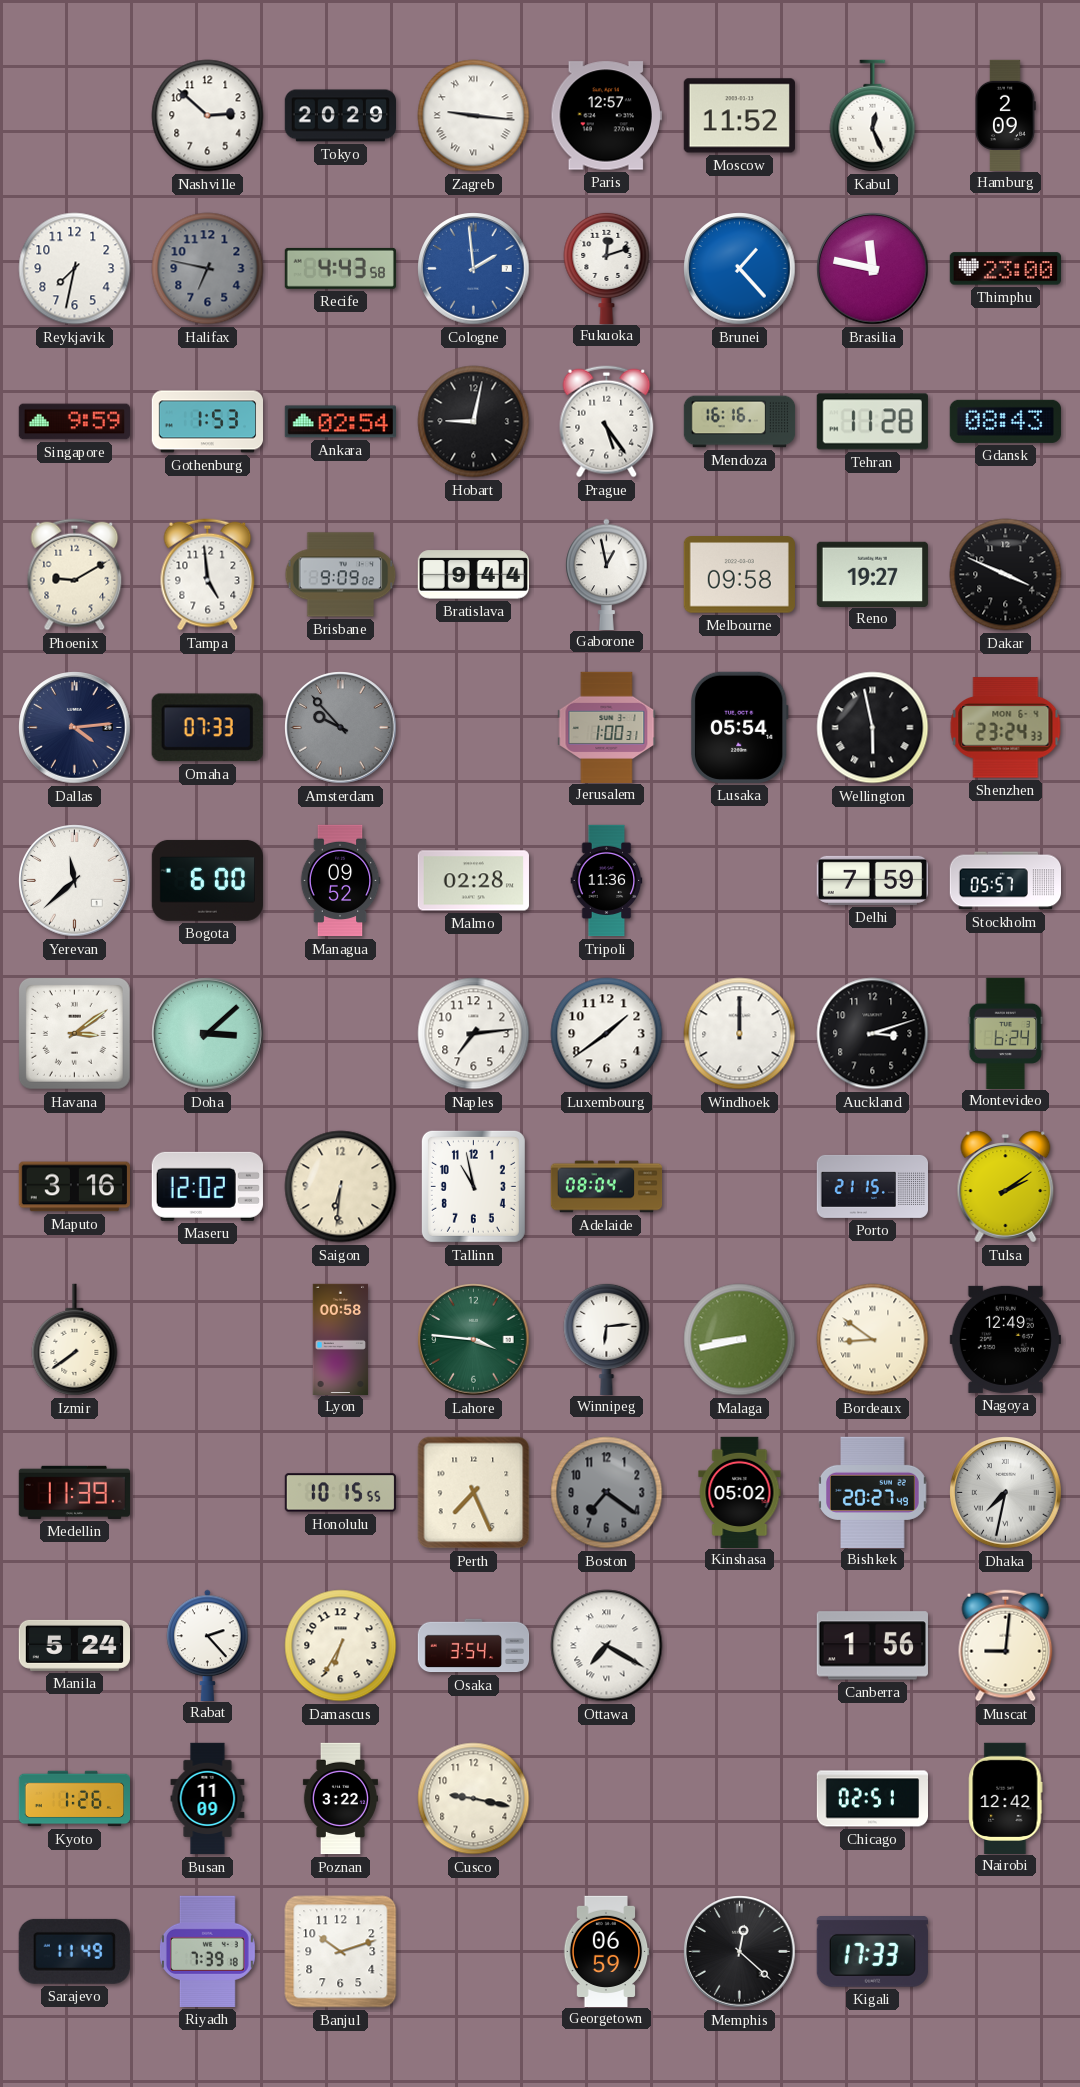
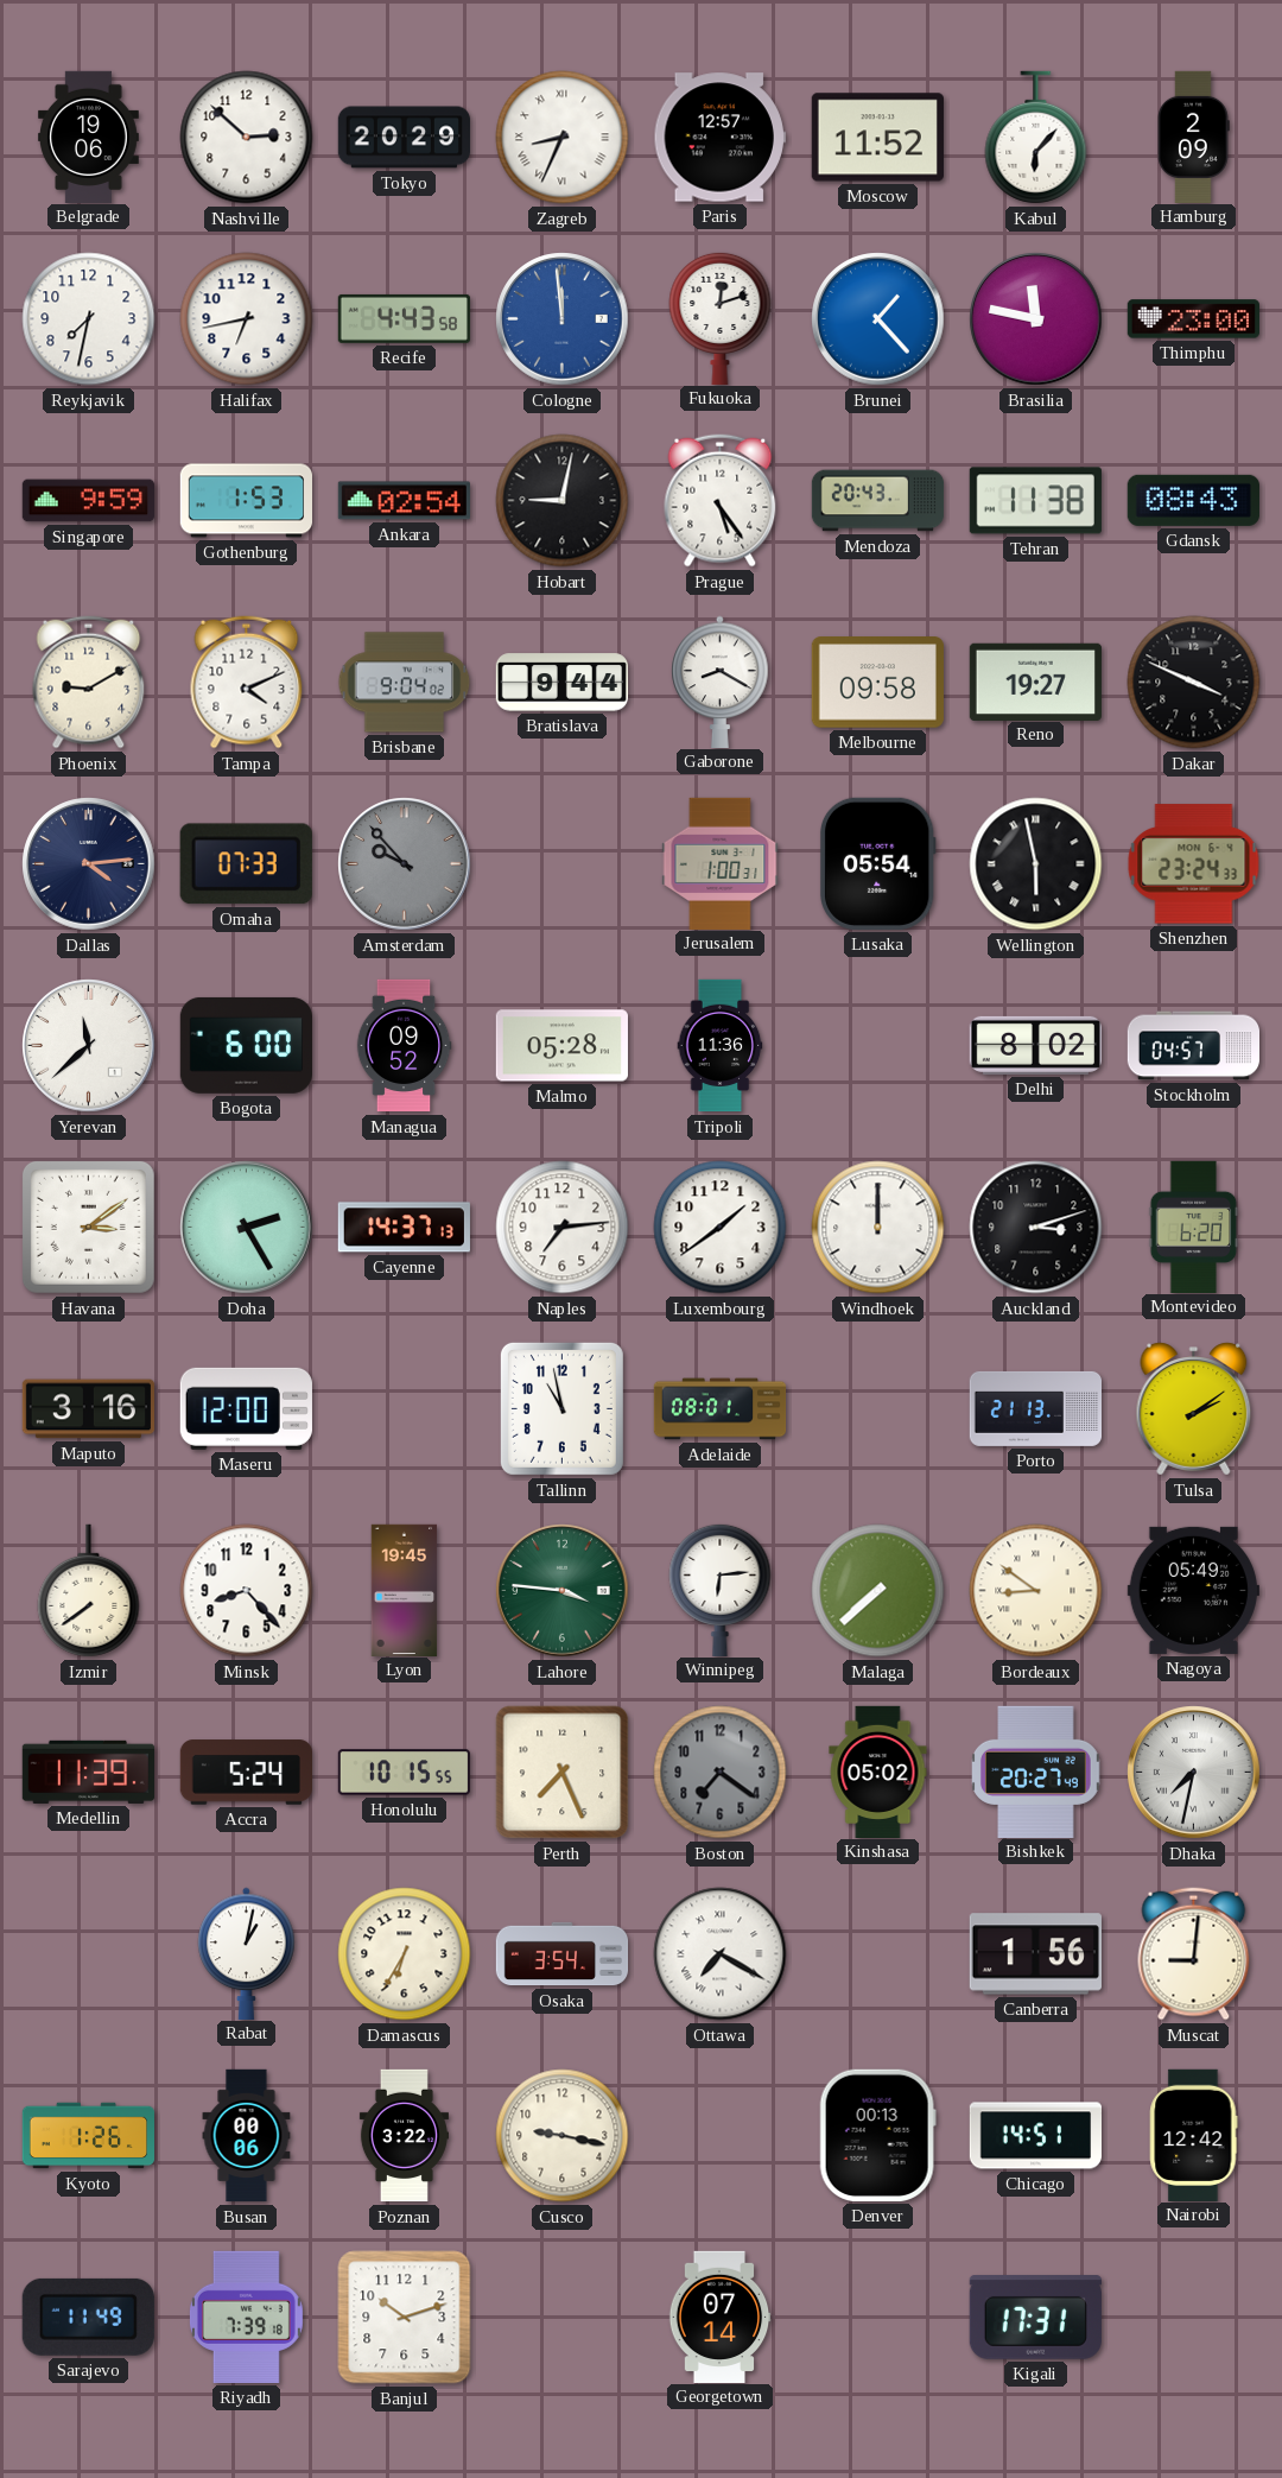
Belgrade: none -> 19:06
Zagreb: 9:16 -> 8:34
Kabul: 12:26 -> 6:07
Halifax: 6:47 -> 6:43
Halifax dial: grey -> white
Cologne: 1:59 -> 11:59
Mendoza: 16:16 -> 20:43
Tehran: 11:28 -> 11:38
Tampa: 4:59 -> 4:11
Brisbane: 9:09 -> 9:04
Gaborone: 12:58 -> 8:20
Malmo: 02:28 -> 05:28
Delhi: 7:59 -> 8:02
Stockholm: 05:57 -> 04:57
Doha: 3:08 -> 2:25
Cayenne: none -> 14:37
Montevideo: 6:24 -> 6:20
Maseru: 12:02 -> 12:00
Saigon: 6:31 -> none
Adelaide: 08:04 -> 08:01
Porto: 21:15 -> 21:13
Minsk: none -> 8:23
Lyon: 00:58 -> 19:45
Malaga: 8:43 -> 7:38
Nagoya: 12:49 -> 05:49
Accra: none -> 5:24
Manila: 5:24 -> none
Rabat: 2:23 -> 1:02
Busan: 11:09 -> 00:06
Denver: none -> 00:13
Chicago: 02:51 -> 14:51
Georgetown: 06:59 -> 07:14
Memphis: 12:22 -> none
Kigali: 17:33 -> 17:31
